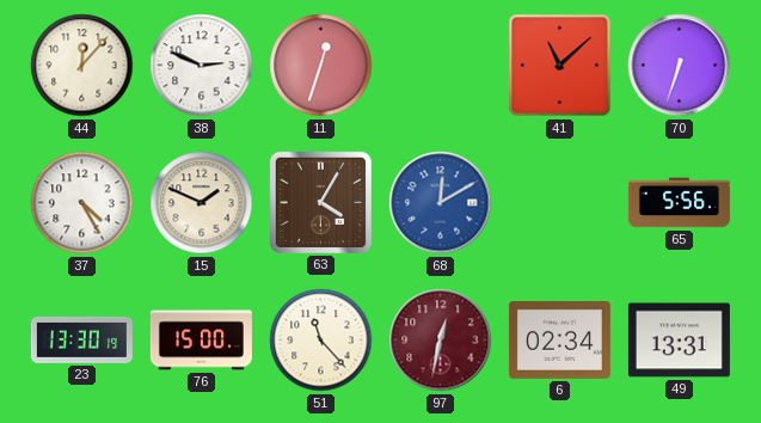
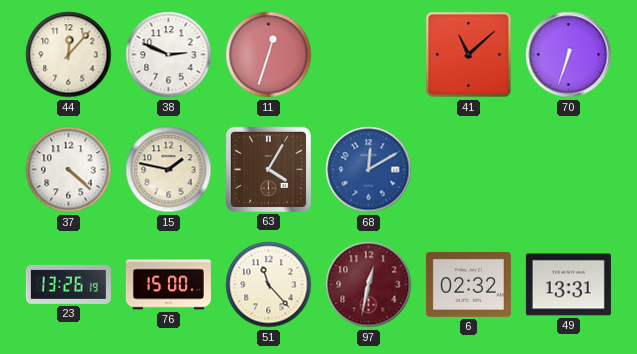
37: 4:25 -> 4:22
15: 1:49 -> 1:47
65: 5:56 -> none
23: 13:30 -> 13:26
6: 02:34 -> 02:32
